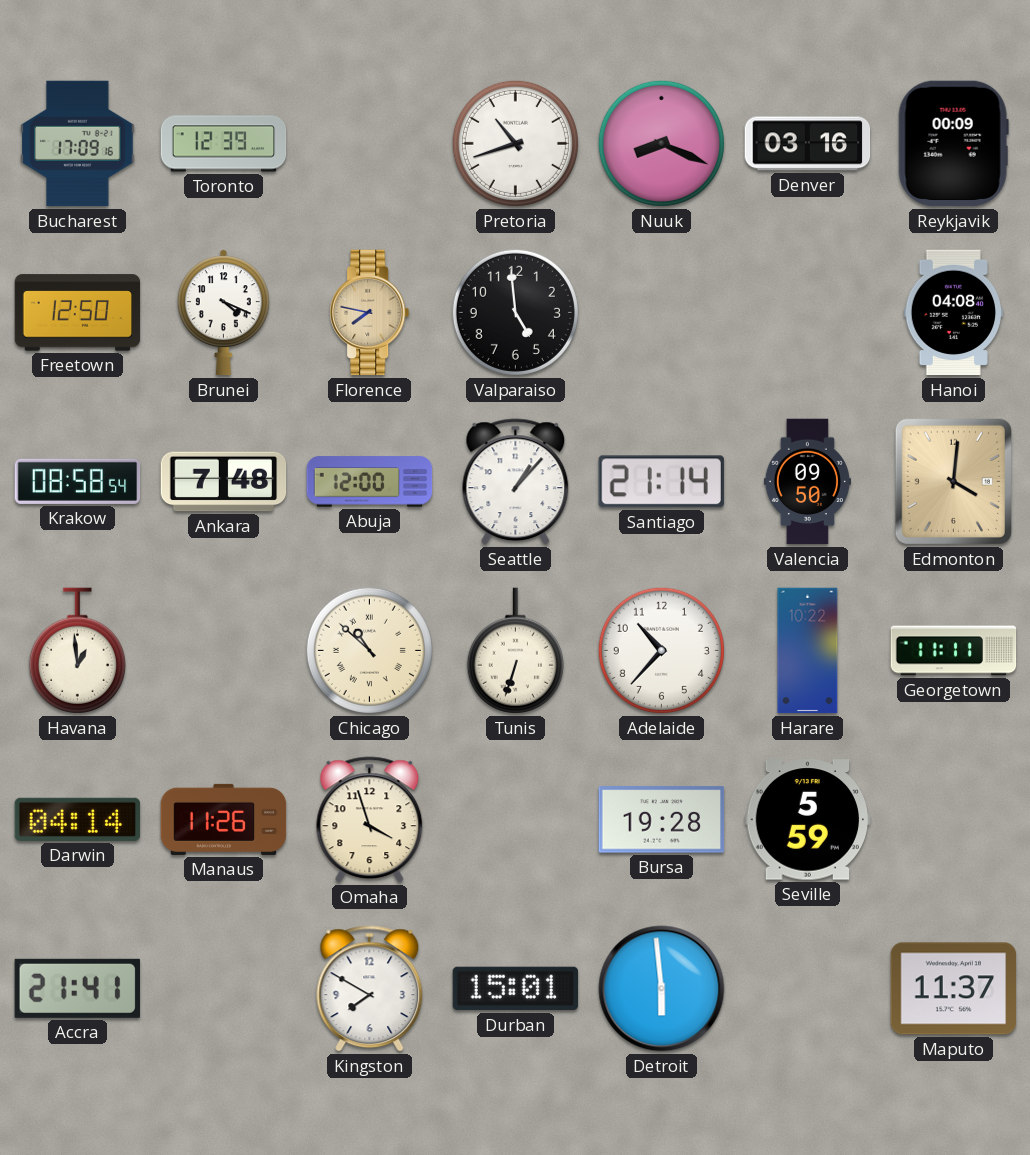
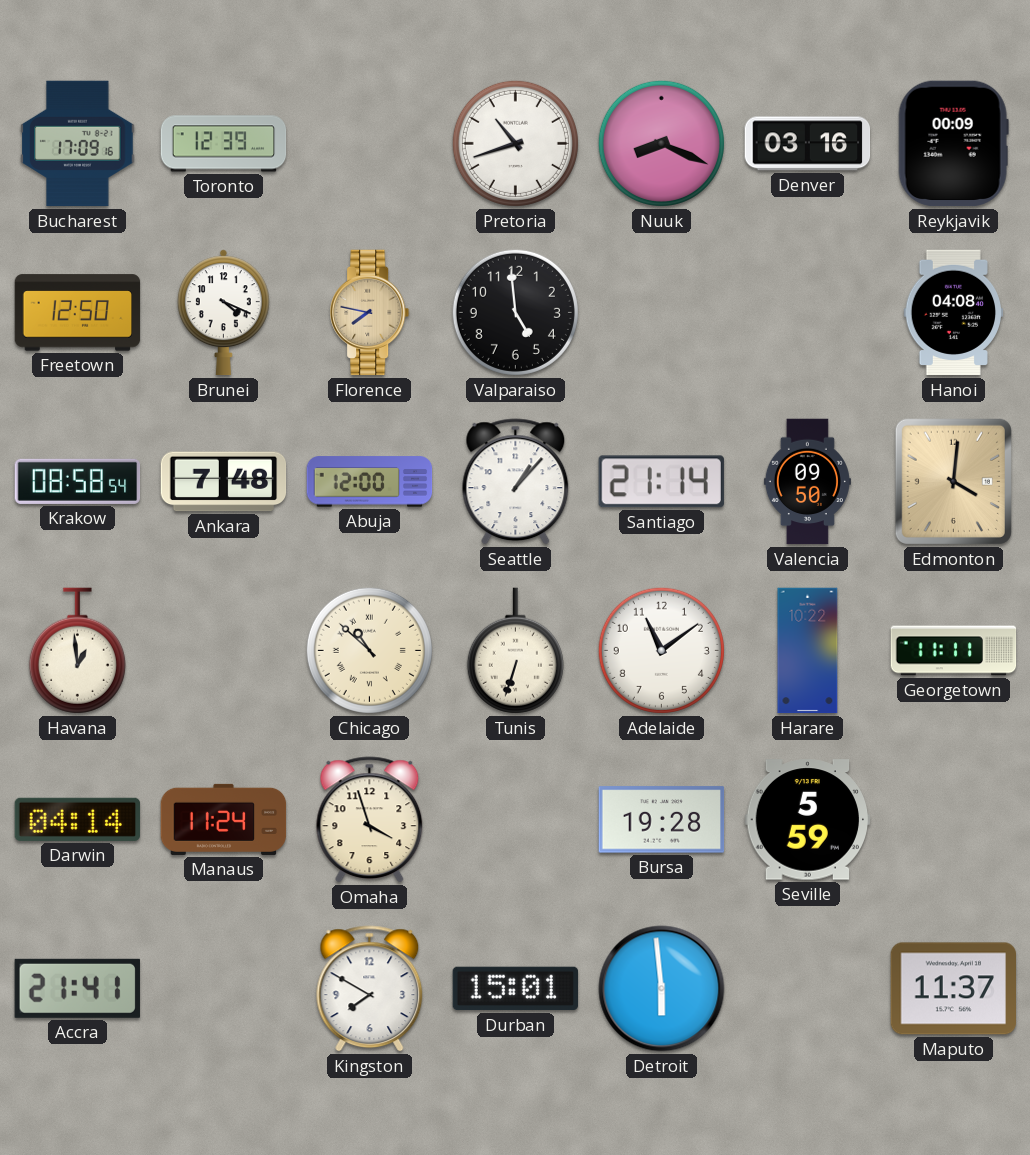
Adelaide: 10:37 -> 11:09
Manaus: 11:26 -> 11:24
